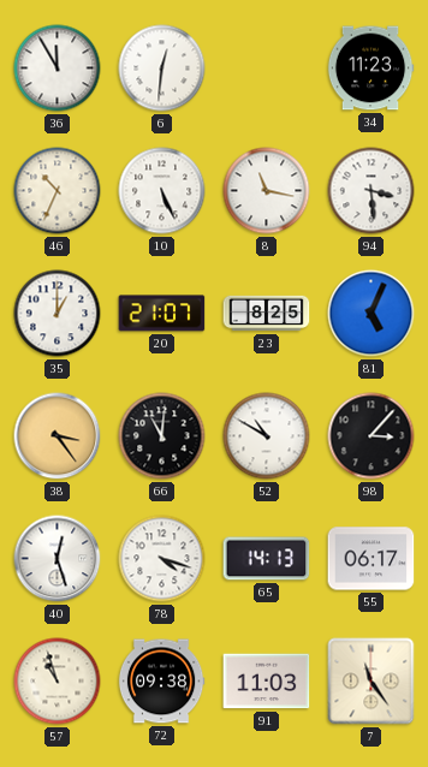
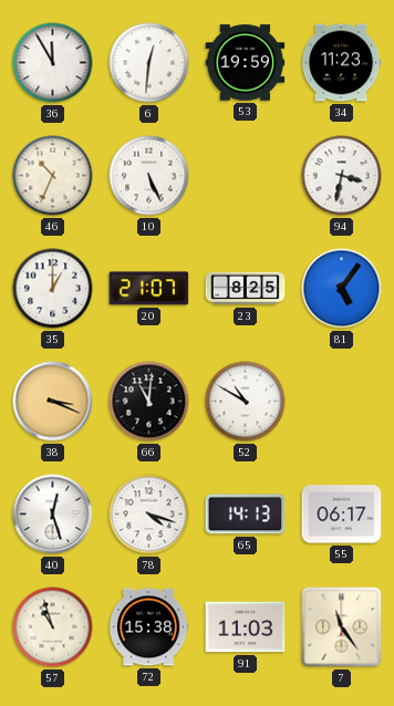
53: none -> 19:59
8: 11:17 -> none
94: 3:29 -> 3:32
81: 5:04 -> 5:06
38: 3:24 -> 3:19
98: 3:07 -> none
72: 09:38 -> 15:38
